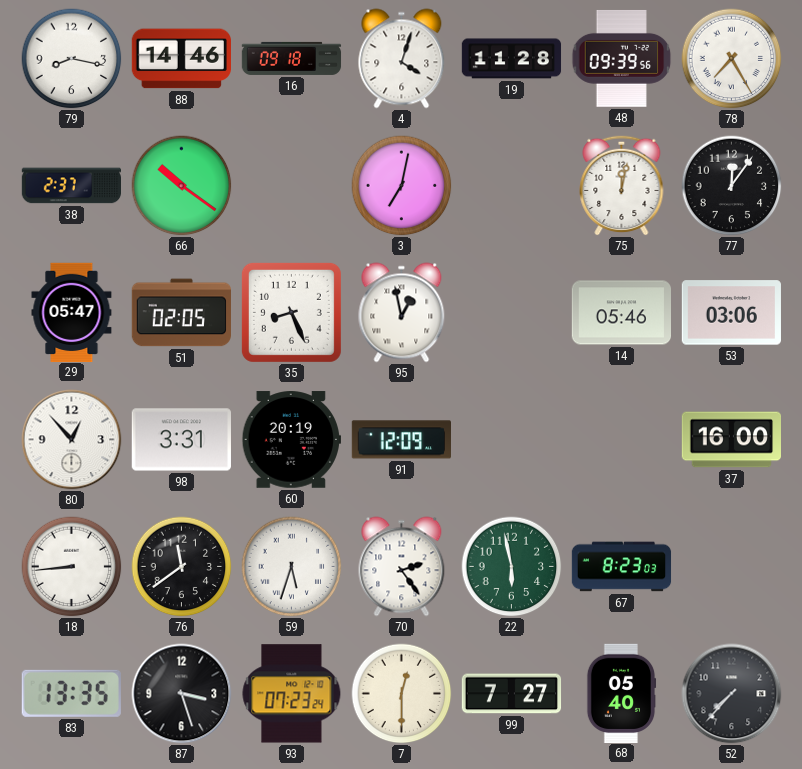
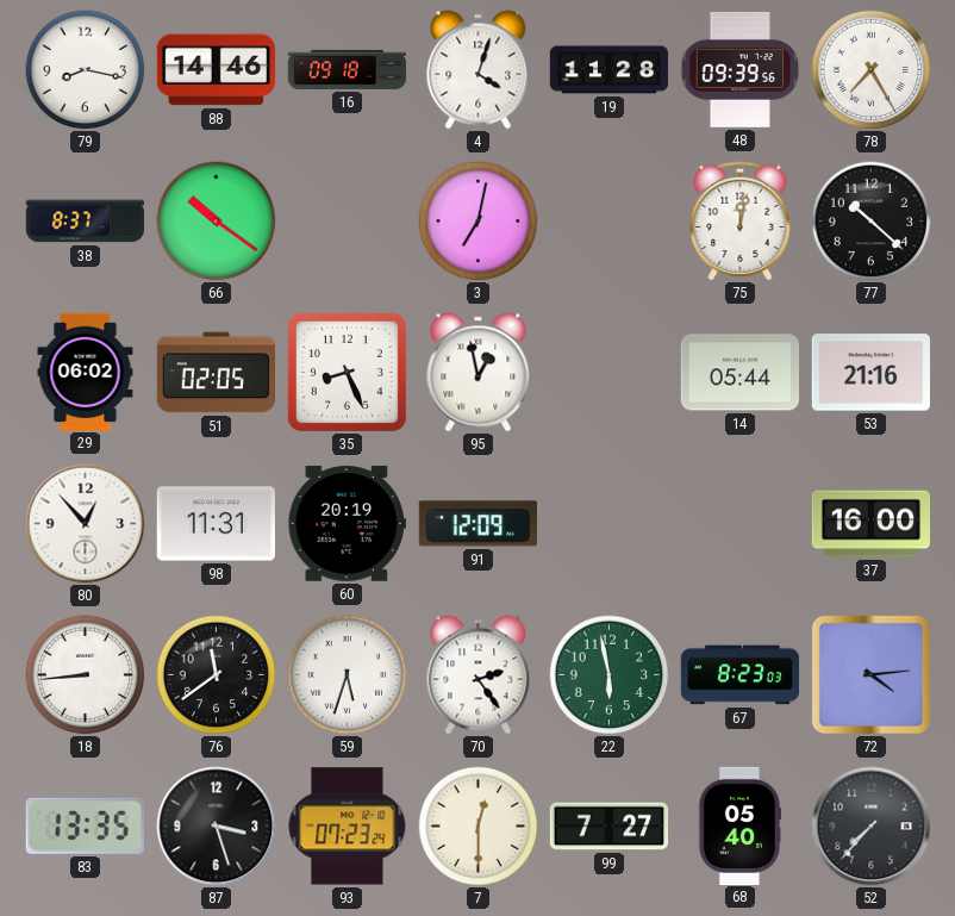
38: 2:37 -> 8:37
77: 12:06 -> 10:22
29: 05:47 -> 06:02
14: 05:46 -> 05:44
53: 03:06 -> 21:16
98: 3:31 -> 11:31
72: none -> 4:14
